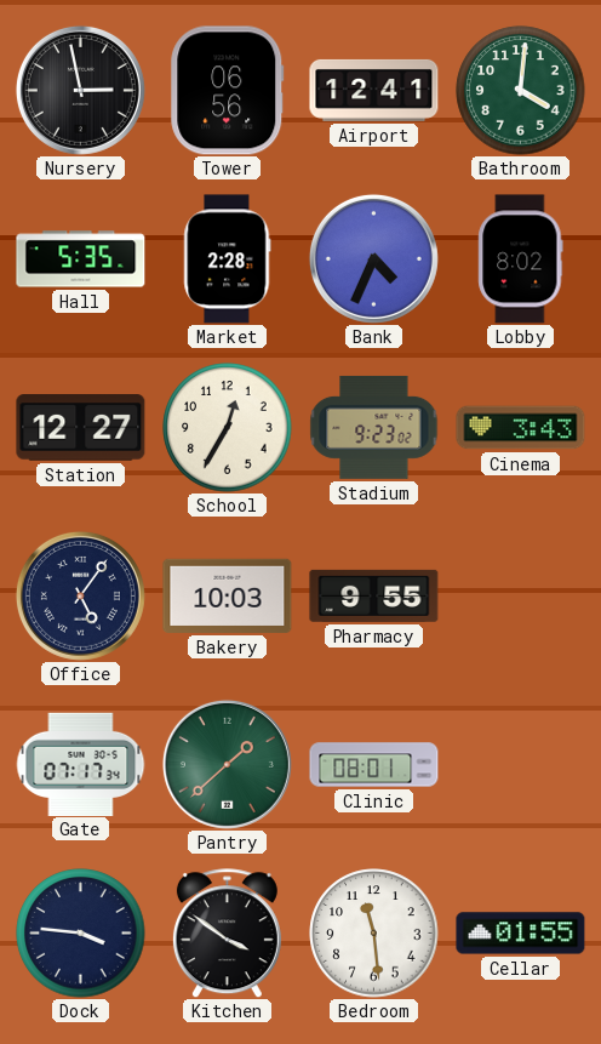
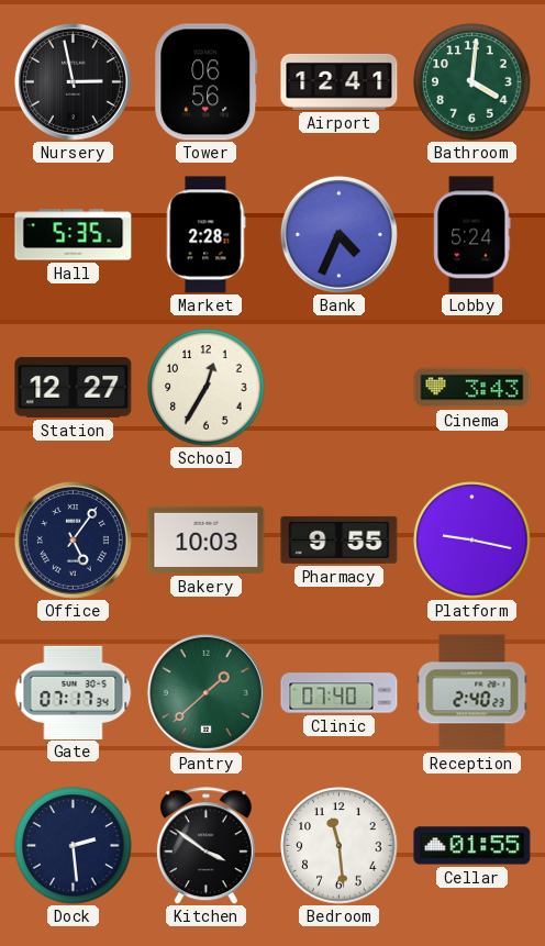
Lobby: 8:02 -> 5:24
Stadium: 9:23 -> none
Platform: none -> 9:17
Clinic: 08:01 -> 07:40
Reception: none -> 2:40
Dock: 3:46 -> 2:29
